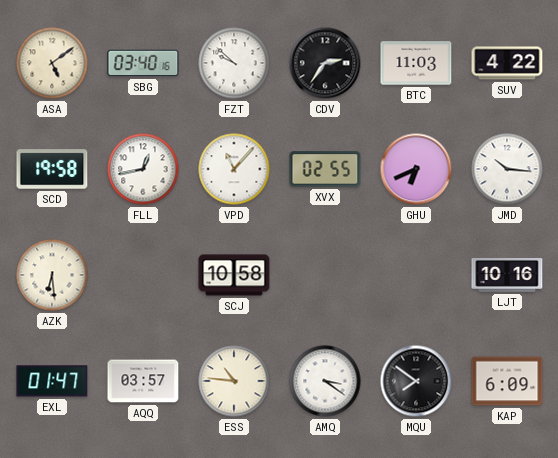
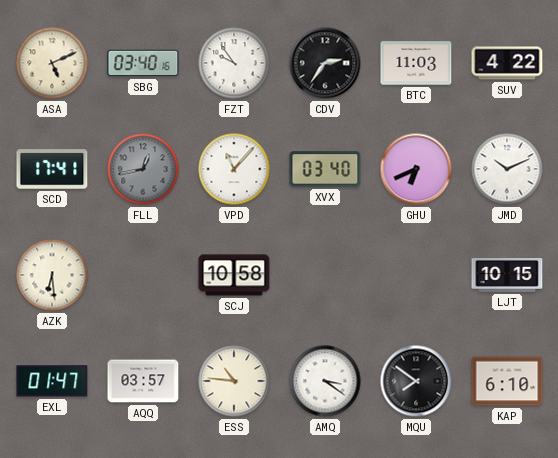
ASA: 5:09 -> 5:11
FZT: 9:52 -> 9:54
SCD: 19:58 -> 17:41
FLL dial: white -> grey
XVX: 02:55 -> 03:40
JMD: 10:16 -> 10:11
LJT: 10:16 -> 10:15
KAP: 6:09 -> 6:10
